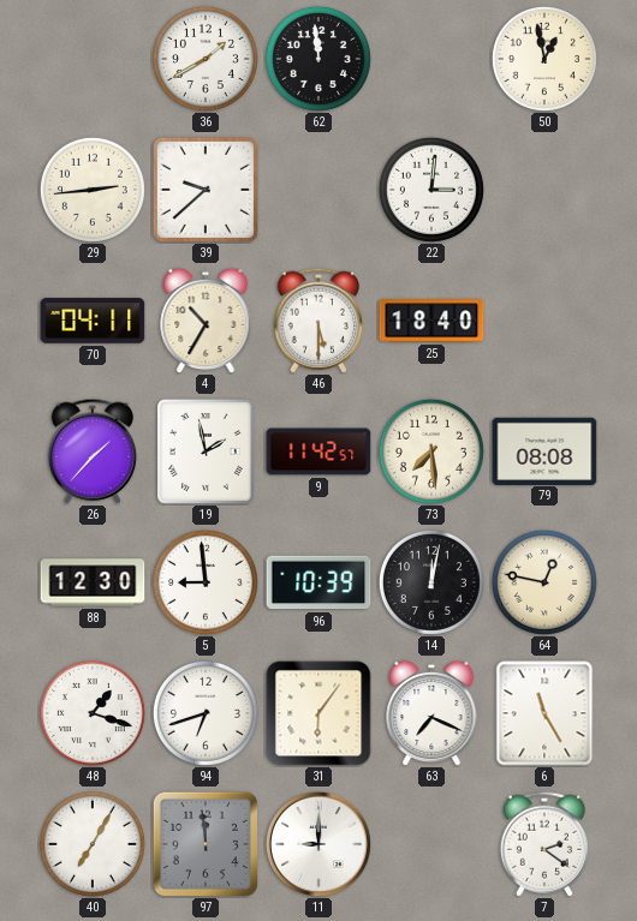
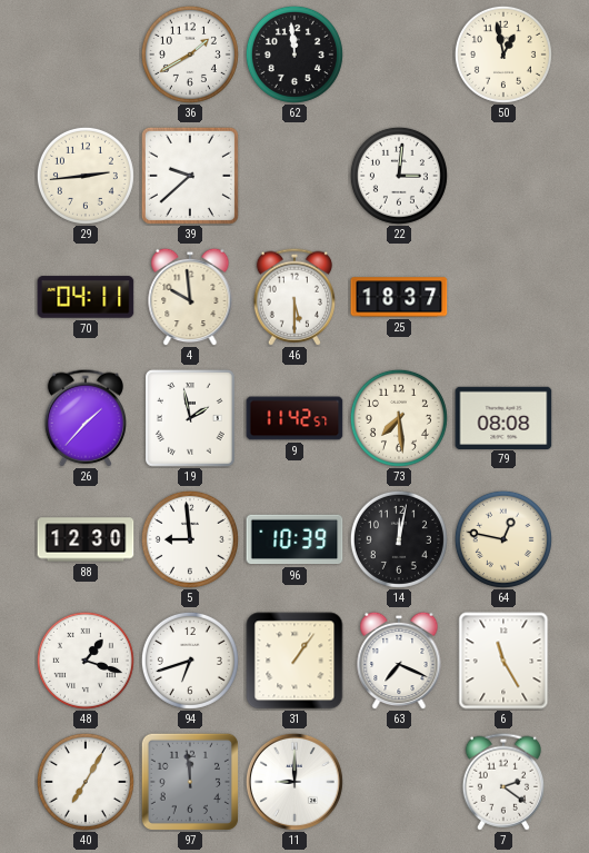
4: 10:35 -> 9:59
25: 18:40 -> 18:37
31: 6:06 -> 1:06
